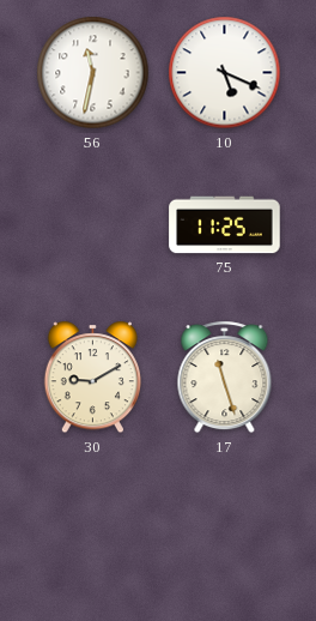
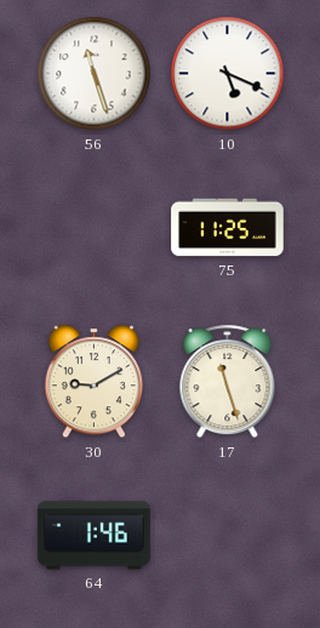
56: 11:32 -> 11:27
64: none -> 1:46
